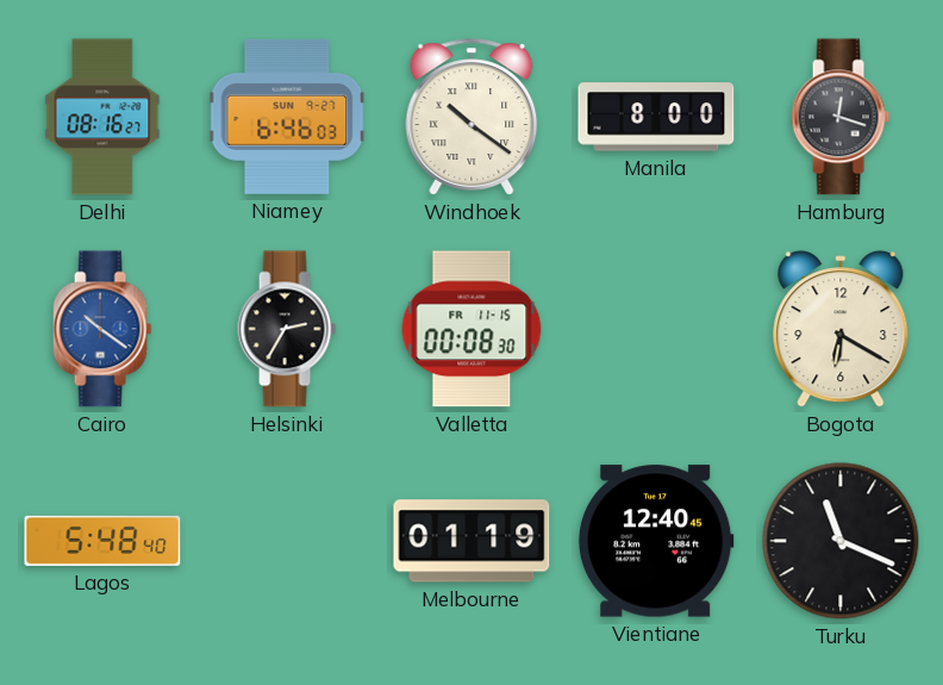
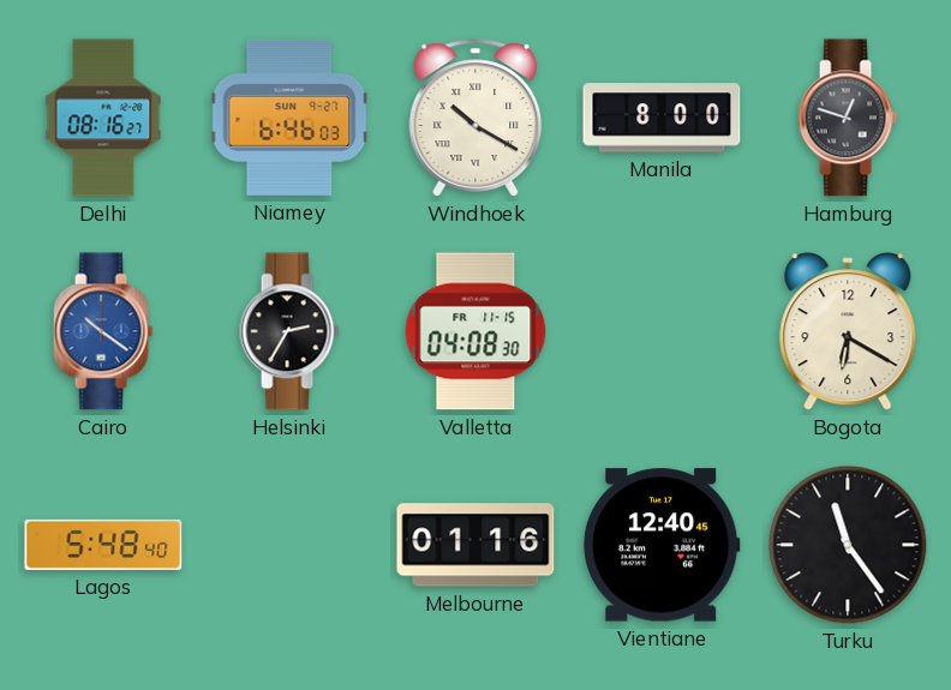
Windhoek: 10:21 -> 10:20
Hamburg: 12:18 -> 12:48
Valletta: 00:08 -> 04:08
Melbourne: 01:19 -> 01:16
Turku: 11:19 -> 11:24
